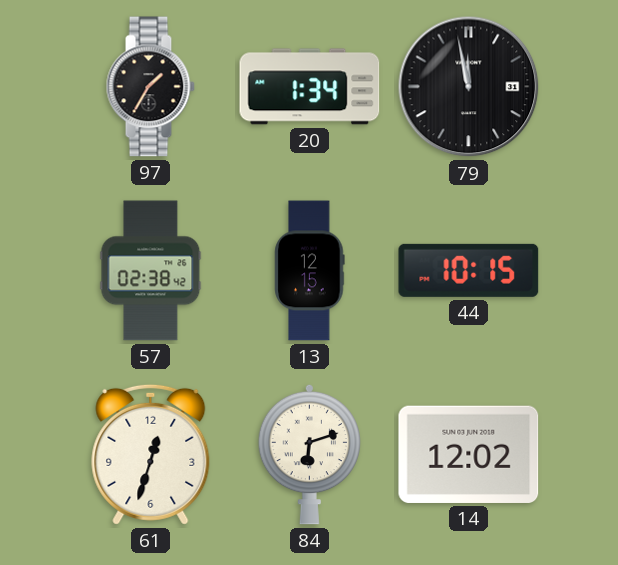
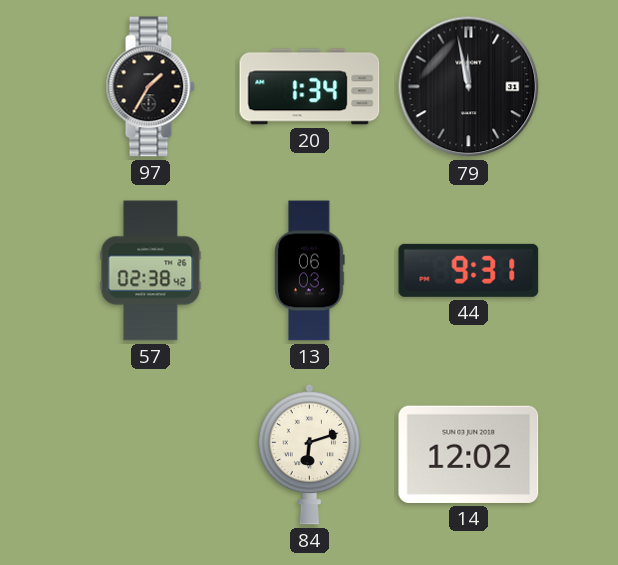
13: 12:15 -> 06:03
44: 10:15 -> 9:31
61: 12:33 -> none
